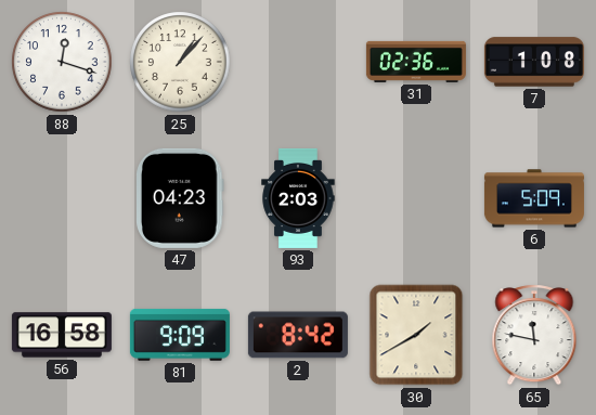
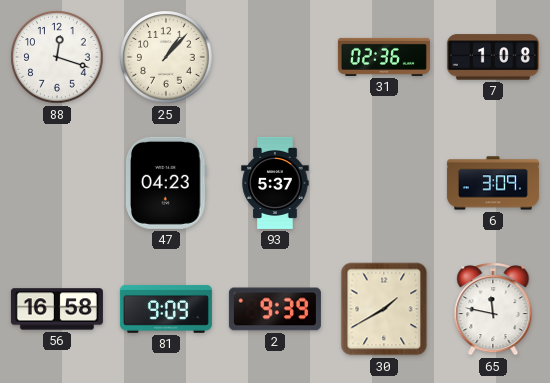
93: 2:03 -> 5:37
6: 5:09 -> 3:09
2: 8:42 -> 9:39
